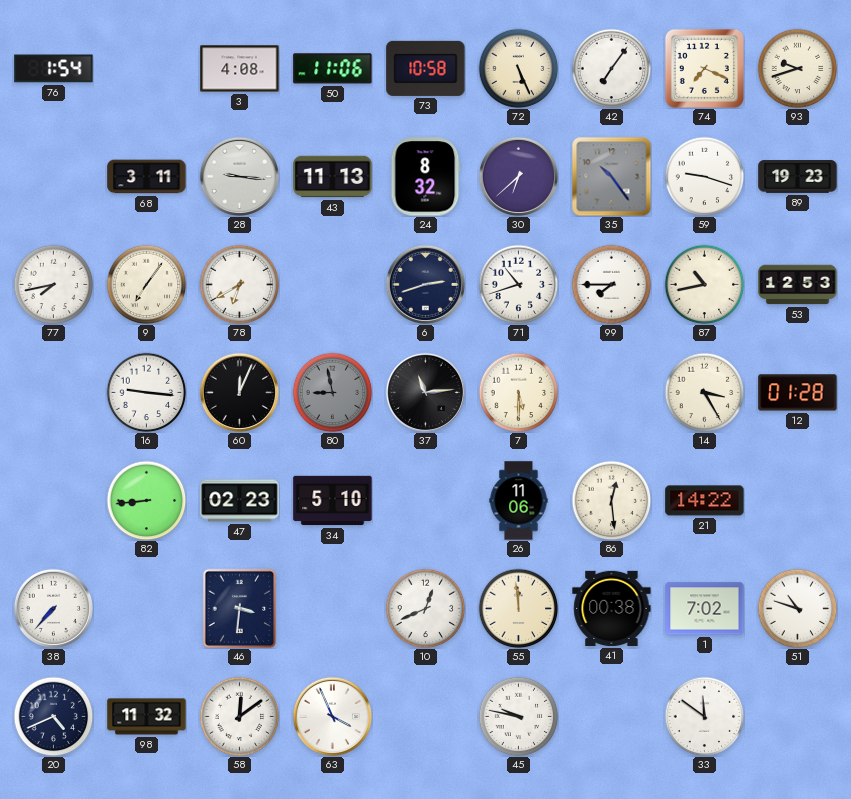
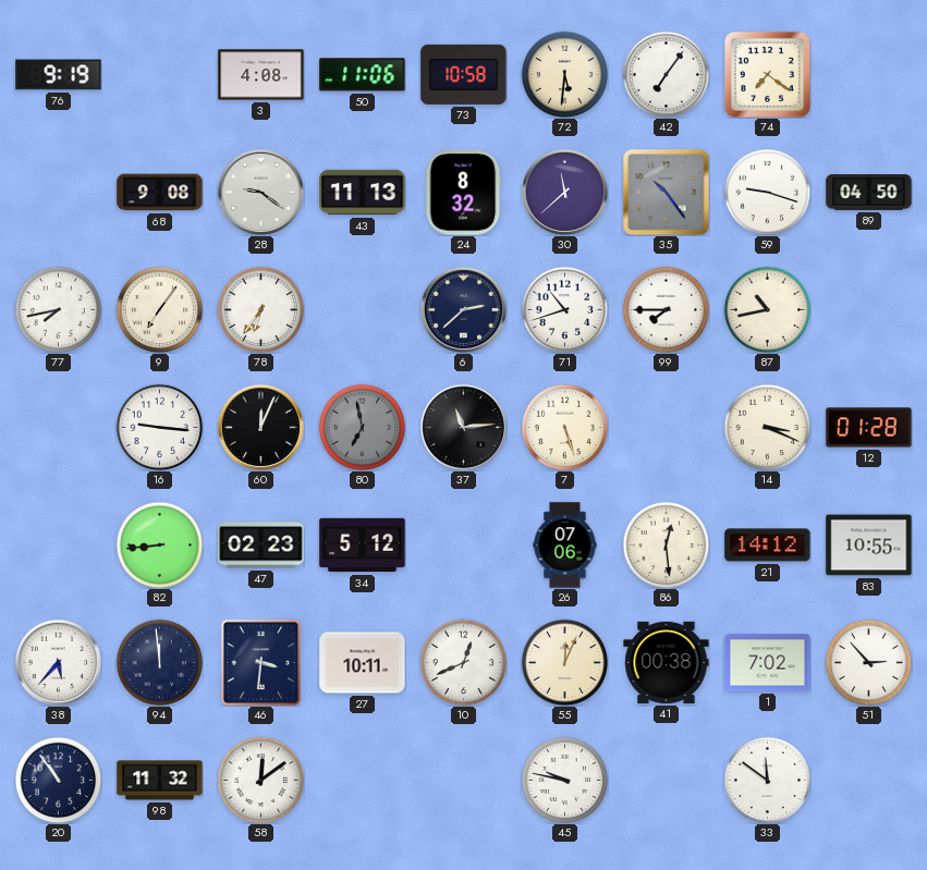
76: 1:54 -> 9:19
72: 5:26 -> 5:31
74: 7:19 -> 7:21
93: 9:42 -> none
68: 3:11 -> 9:08
28: 9:16 -> 9:21
30: 6:38 -> 11:38
89: 19:23 -> 04:50
78: 6:40 -> 6:36
6: 2:42 -> 2:38
53: 12:53 -> none
80: 8:58 -> 6:58
7: 5:30 -> 5:27
14: 3:25 -> 3:19
34: 5:10 -> 5:12
26: 11:06 -> 07:06
21: 14:22 -> 14:12
83: none -> 10:55
38: 7:37 -> 5:37
94: none -> 11:59
27: none -> 10:11
55: 11:59 -> 12:04
51: 10:48 -> 2:53
20: 4:41 -> 10:54
63: 3:56 -> none
